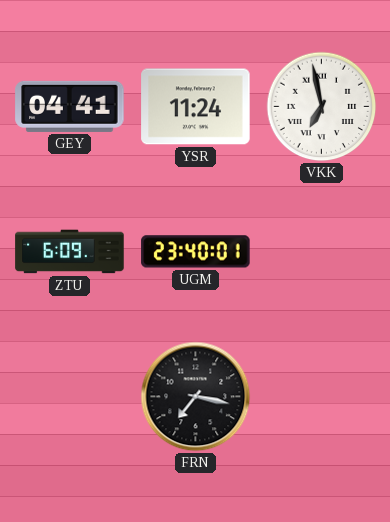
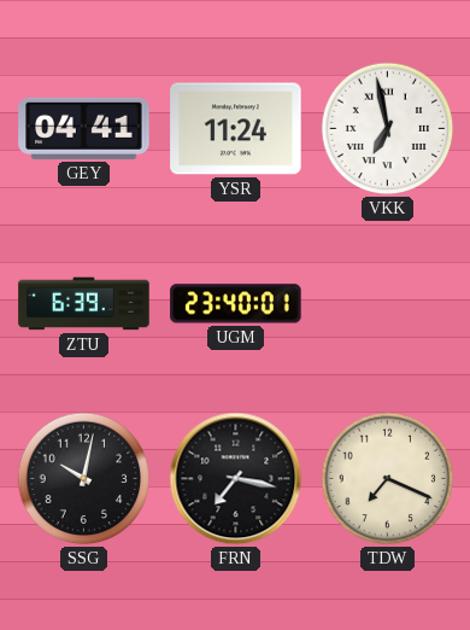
ZTU: 6:09 -> 6:39
SSG: none -> 10:02
TDW: none -> 7:19
